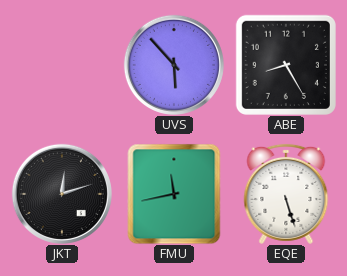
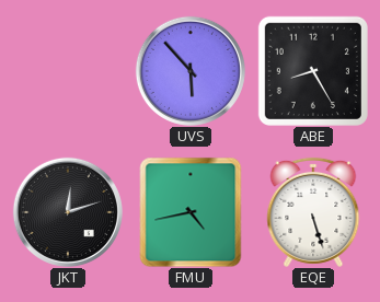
FMU: 11:43 -> 4:43
